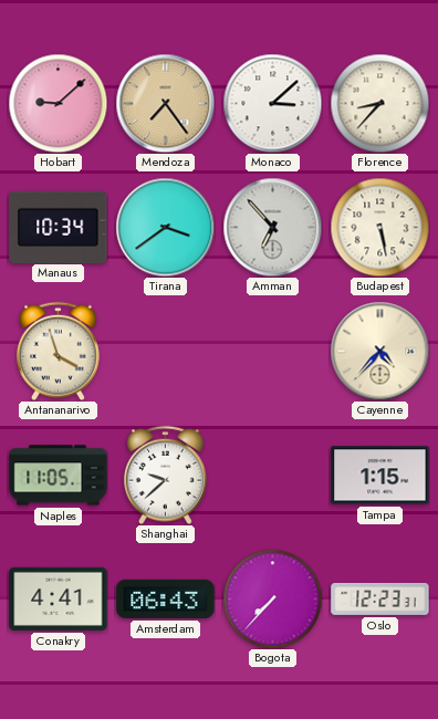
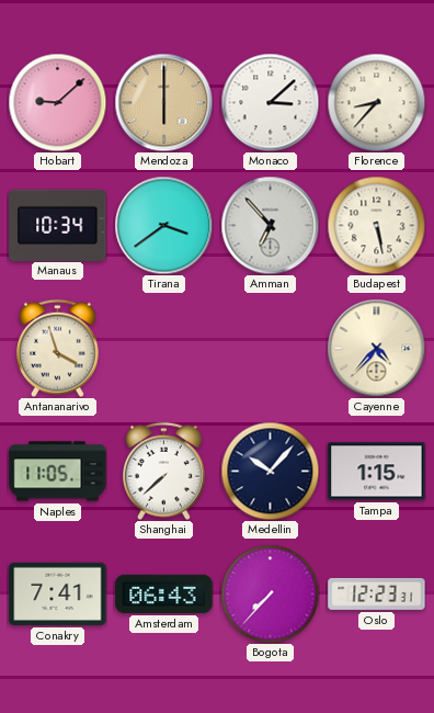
Mendoza: 7:24 -> 6:00
Shanghai: 9:38 -> 7:38
Medellin: none -> 10:07
Conakry: 4:41 -> 7:41
